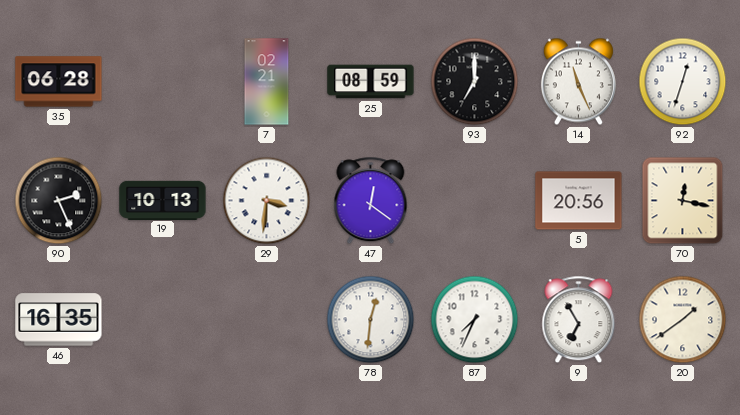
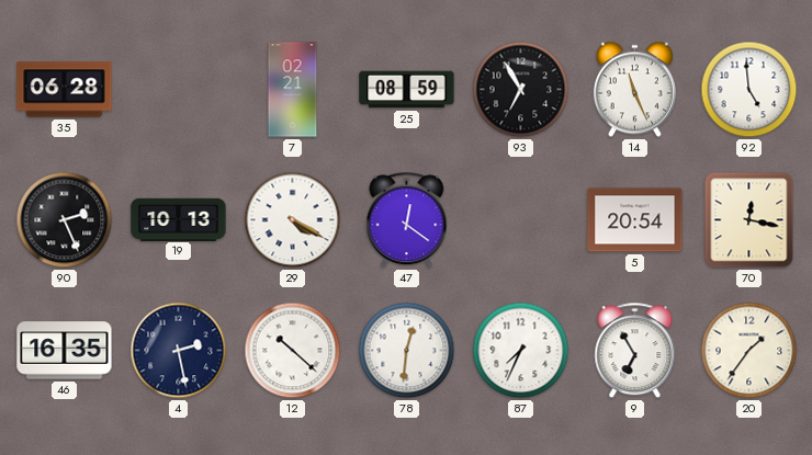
93: 7:00 -> 6:55
92: 12:33 -> 4:59
29: 3:31 -> 4:20
5: 20:56 -> 20:54
4: none -> 2:28
12: none -> 10:22
20: 1:39 -> 1:36
